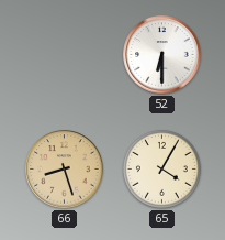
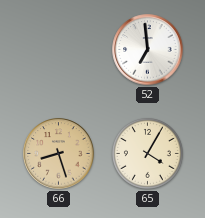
52: 6:30 -> 6:59
